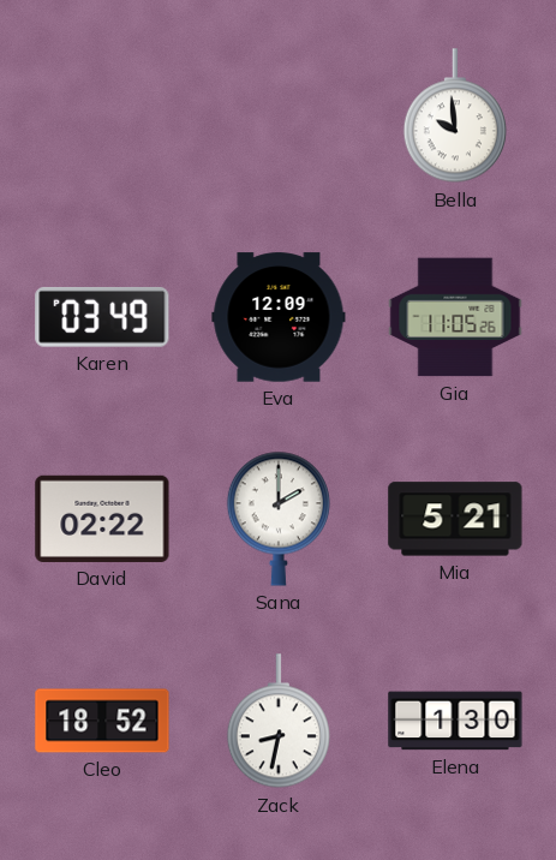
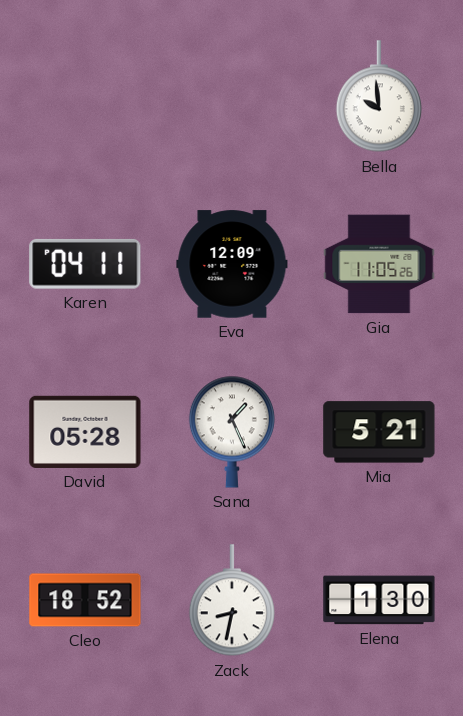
Karen: 03:49 -> 04:11
David: 02:22 -> 05:28
Sana: 2:00 -> 1:26
